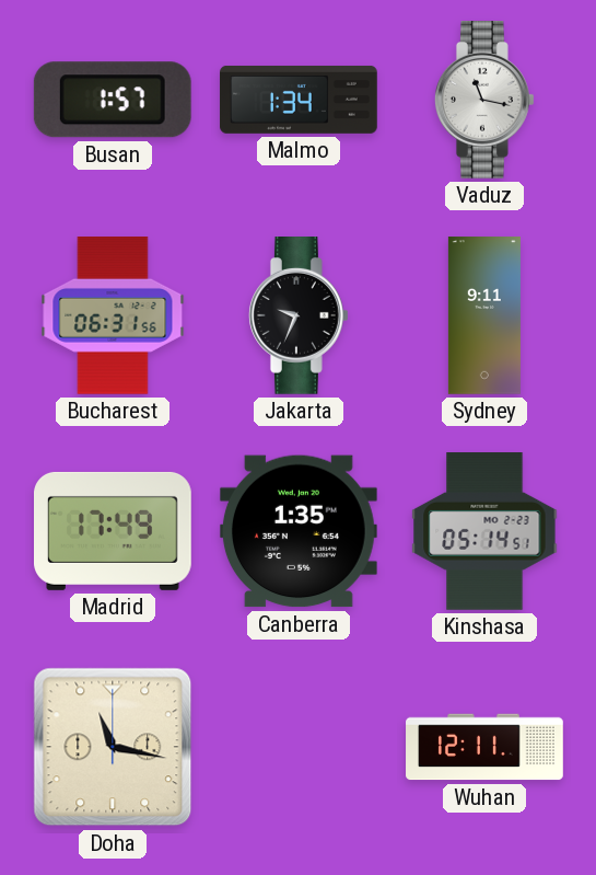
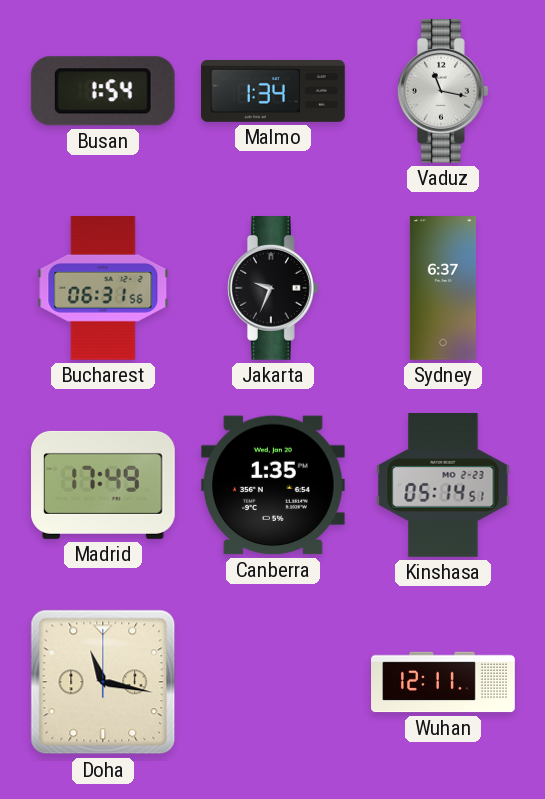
Busan: 1:57 -> 1:54
Sydney: 9:11 -> 6:37
